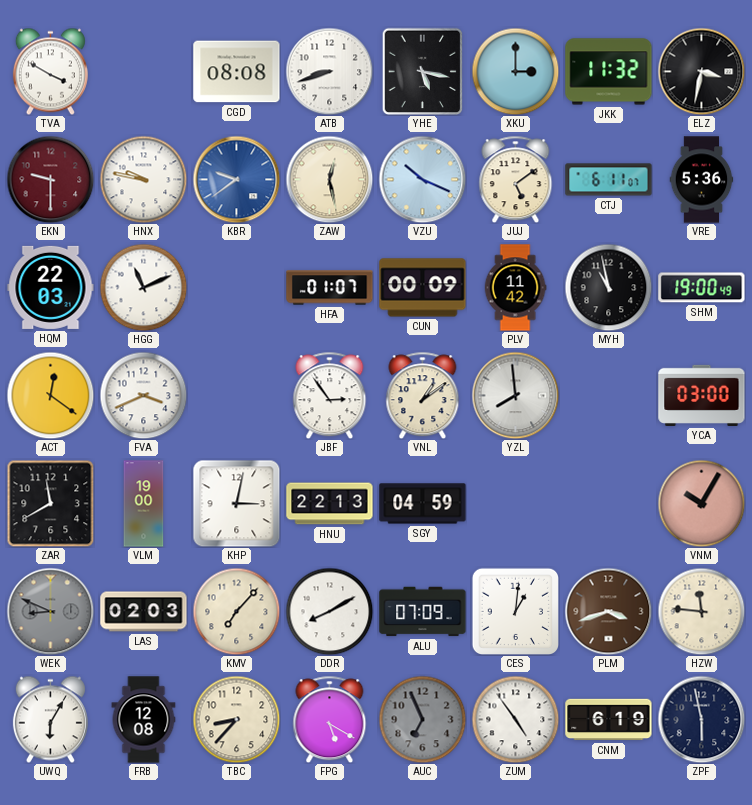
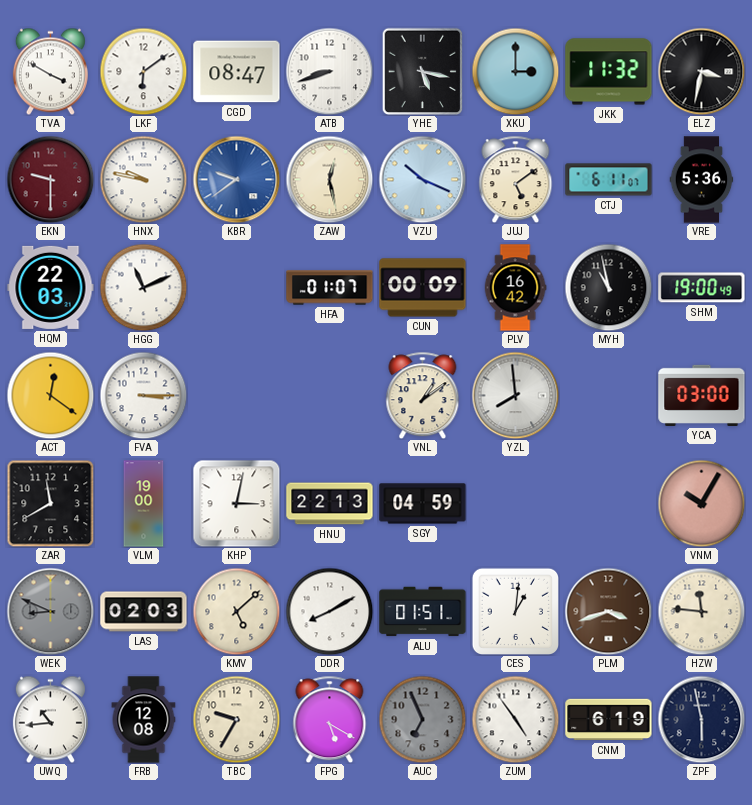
LKF: none -> 6:09
CGD: 08:08 -> 08:47
PLV: 11:42 -> 16:42
FVA: 3:41 -> 3:15
JBF: 2:54 -> none
KMV: 7:07 -> 5:08
ALU: 07:09 -> 01:51
UWQ: 6:05 -> 10:44
TBC: 8:37 -> 9:35
